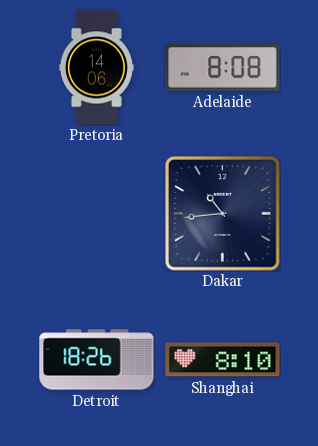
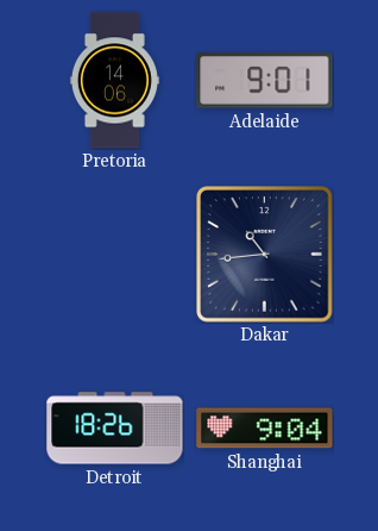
Adelaide: 8:08 -> 9:01
Shanghai: 8:10 -> 9:04
